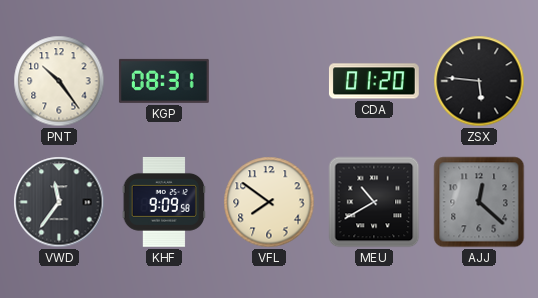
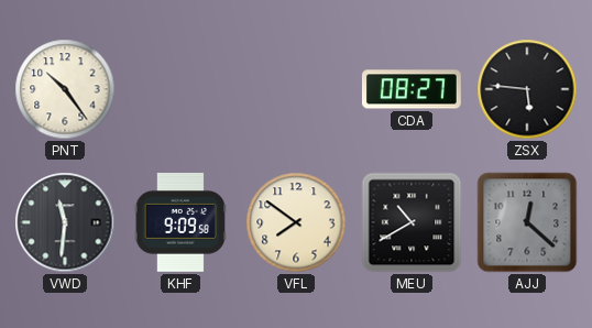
KGP: 08:31 -> none
CDA: 01:20 -> 08:27
VWD: 11:36 -> 11:31
